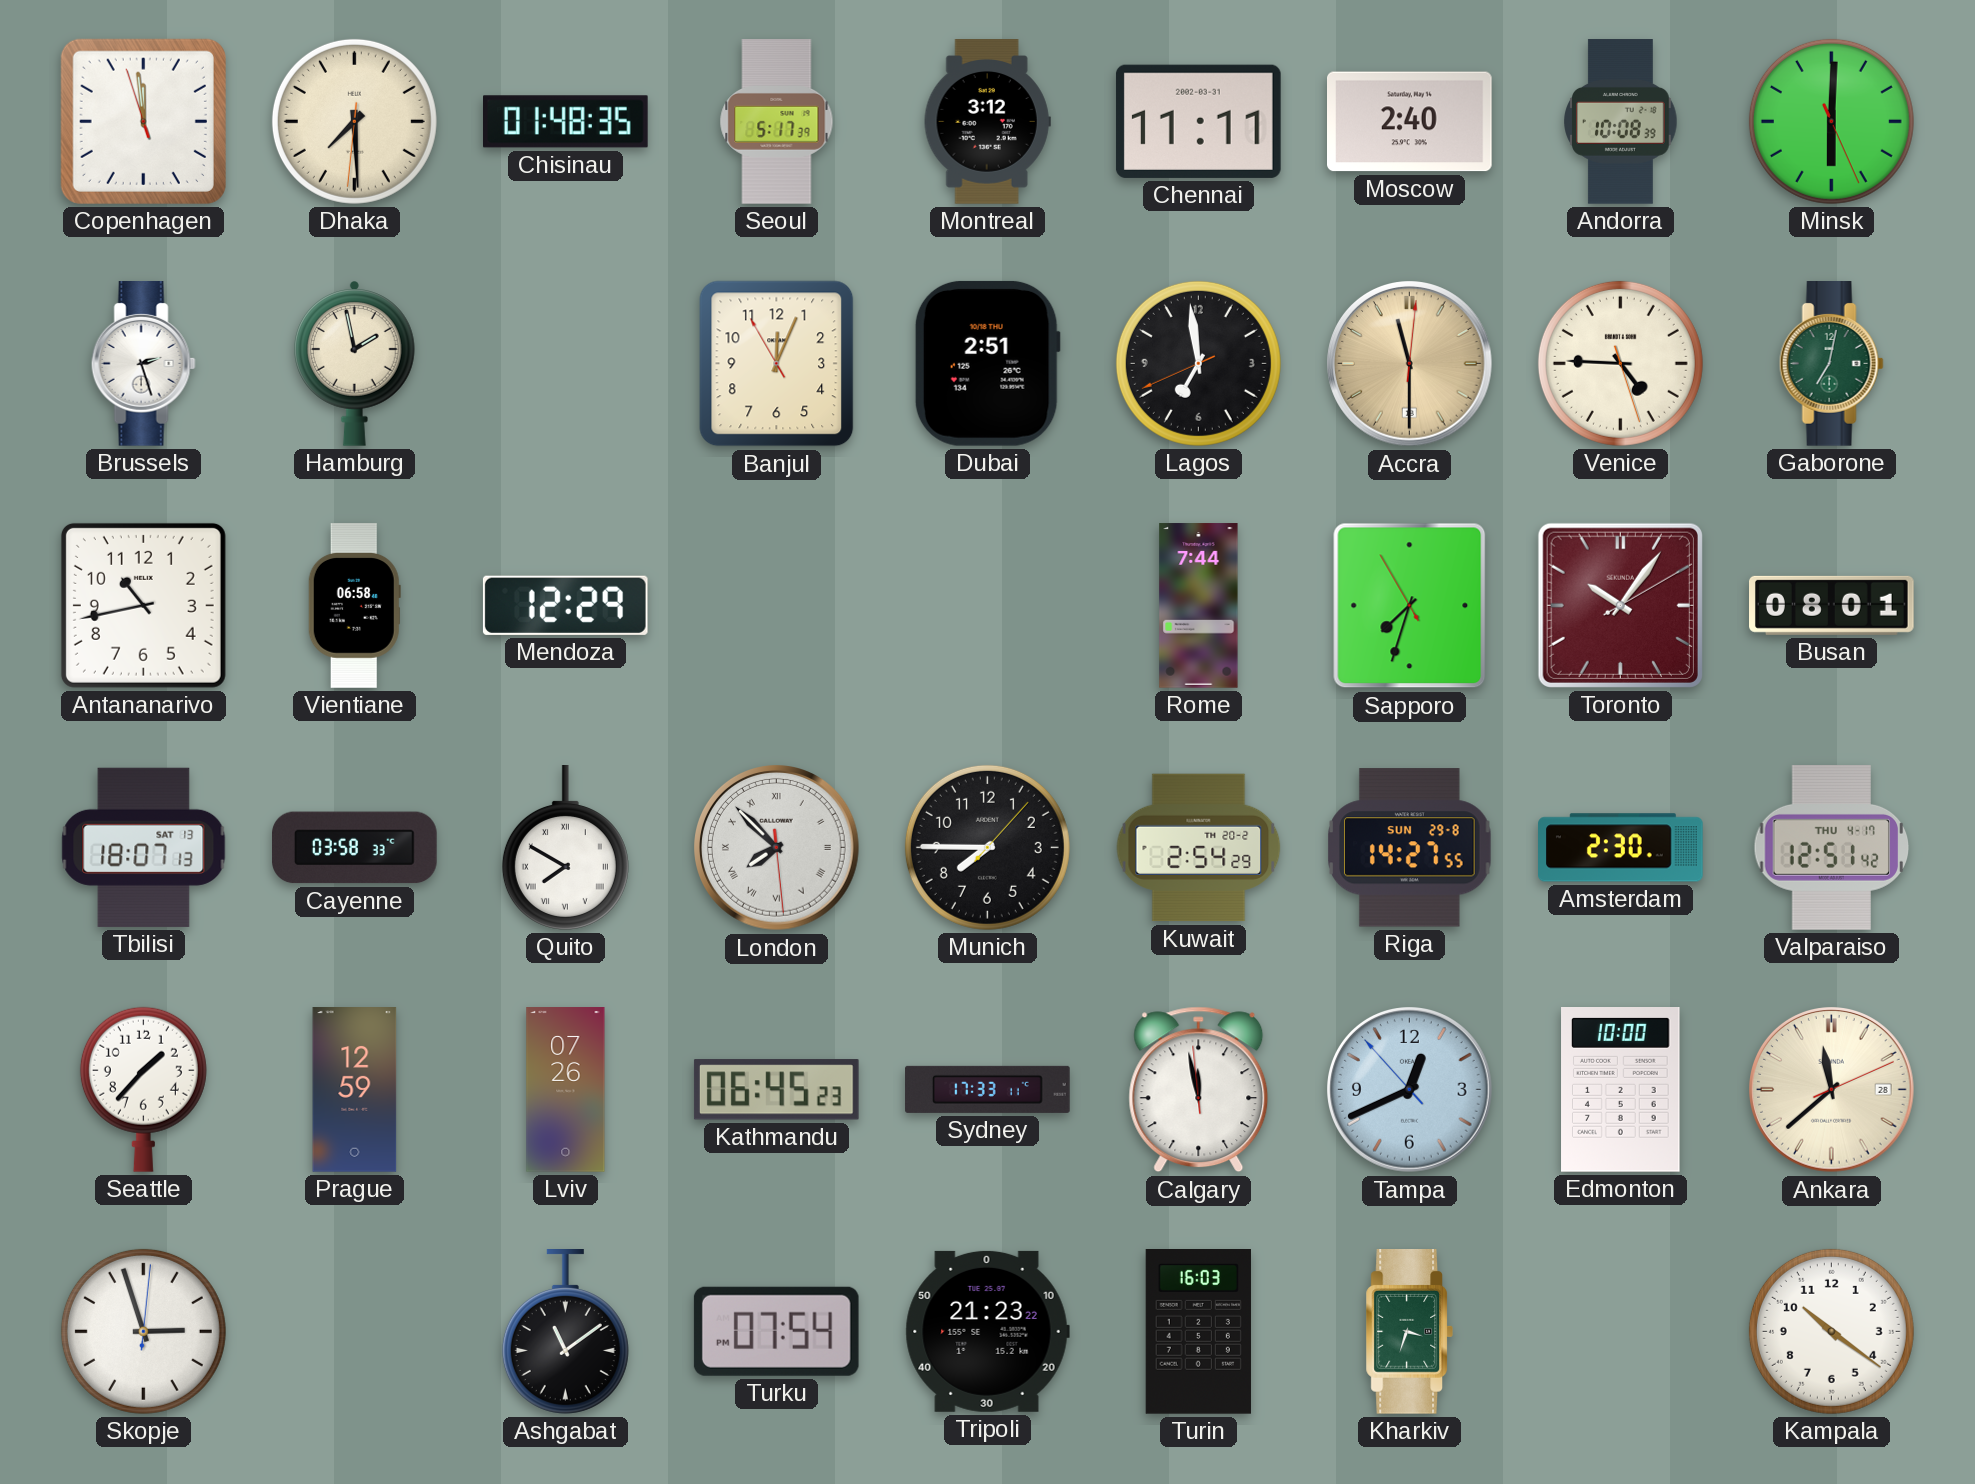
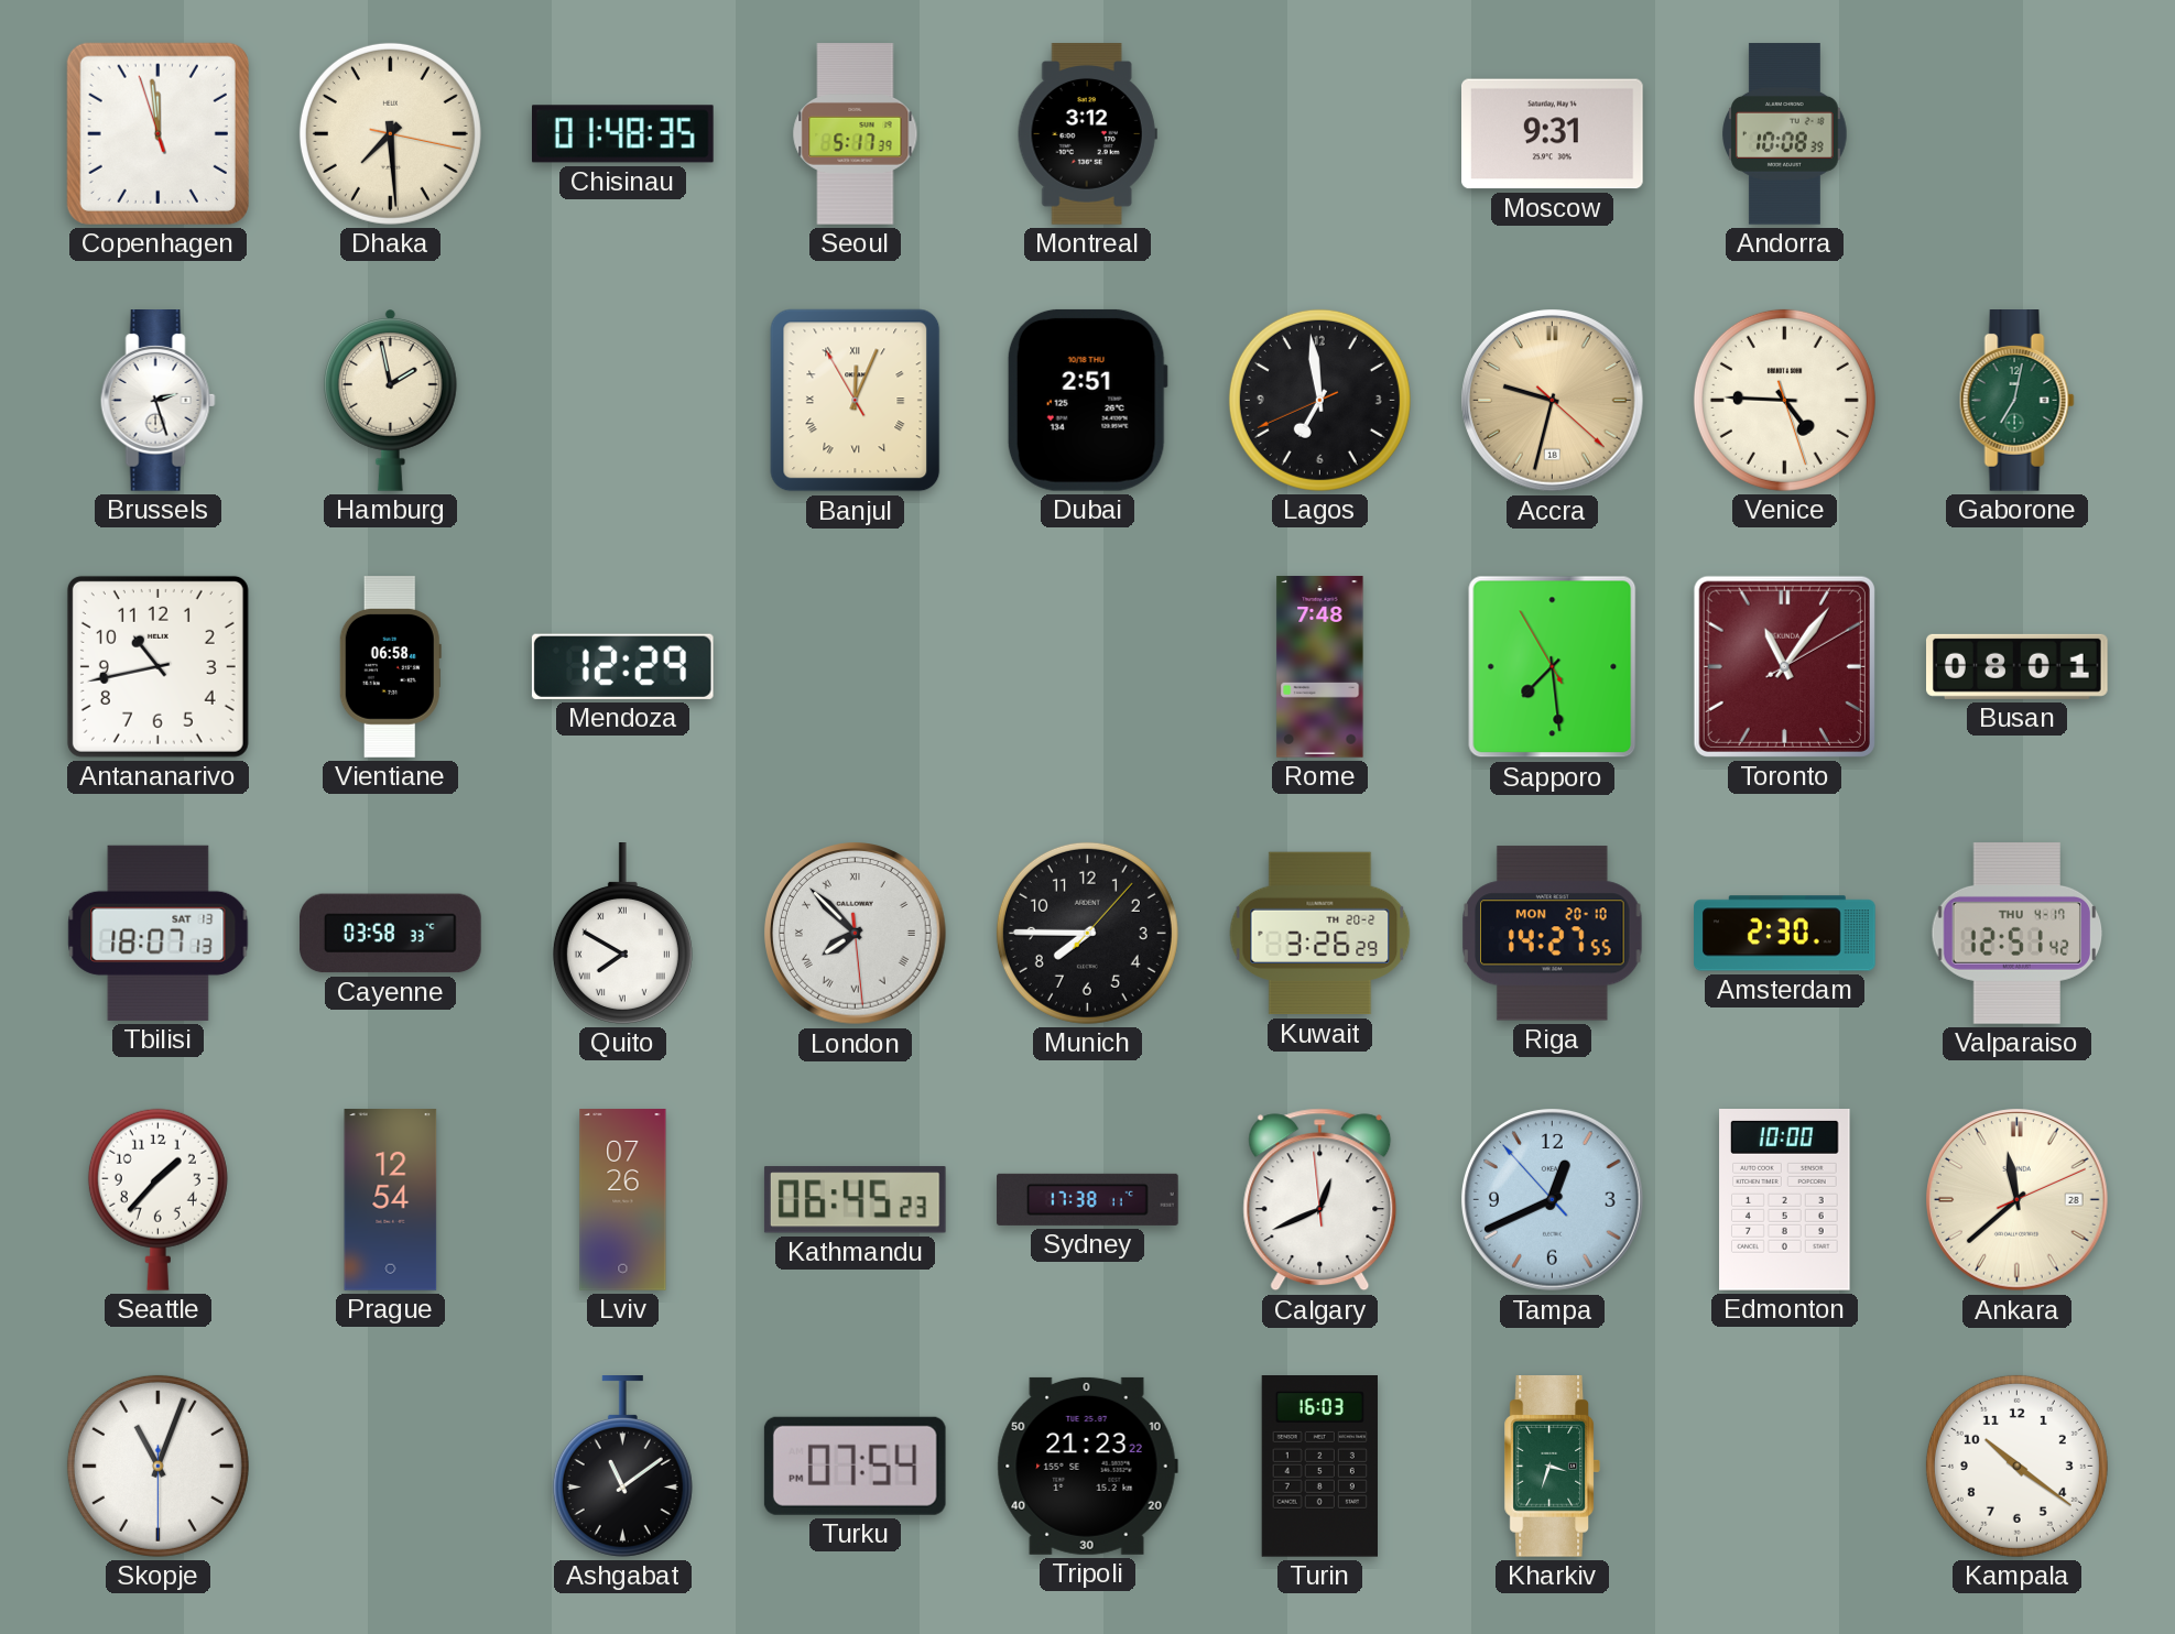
Dhaka: 7:29:31 -> 7:29:17
Chennai: 11:11 -> none
Moscow: 2:40 -> 9:31
Minsk: 6:00 -> none
Banjul numerals: Arabic -> Roman
Accra: 11:30 -> 9:32
Rome: 7:44 -> 7:48
Sapporo: 7:32 -> 7:28
Toronto: 10:06 -> 11:06
Kuwait: 2:54 -> 3:26
Riga date: SUN 29-8 -> MON 20-10
Prague: 12:59 -> 12:54
Sydney: 17:33 -> 17:38
Calgary: 11:57 -> 12:40
Skopje: 2:57 -> 11:03
